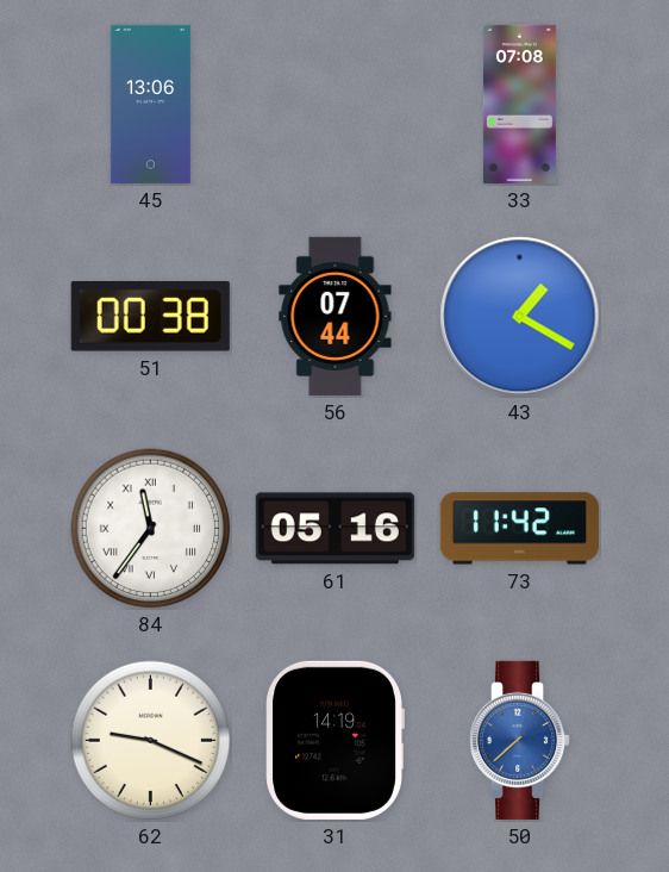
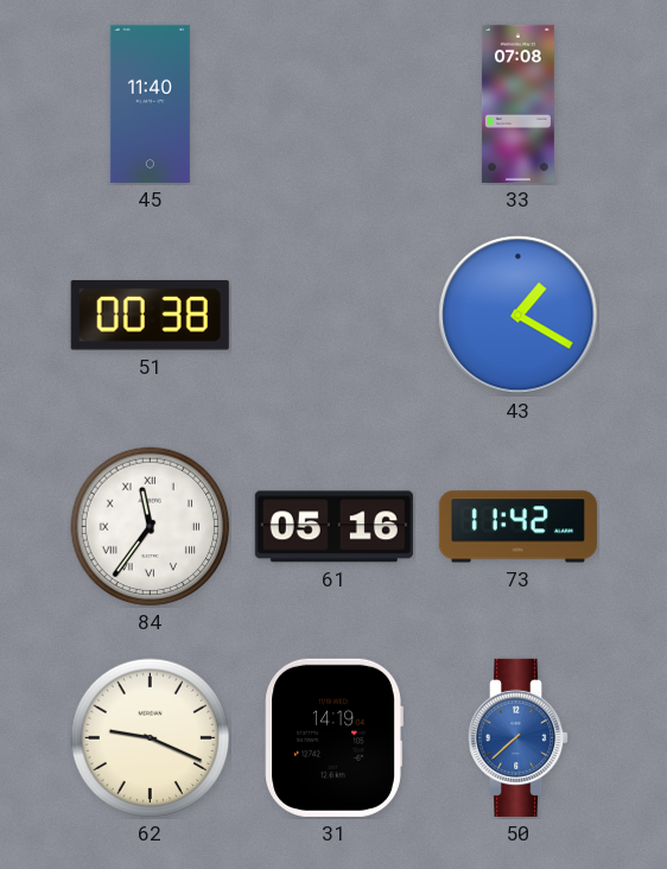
45: 13:06 -> 11:40
56: 07:44 -> none
